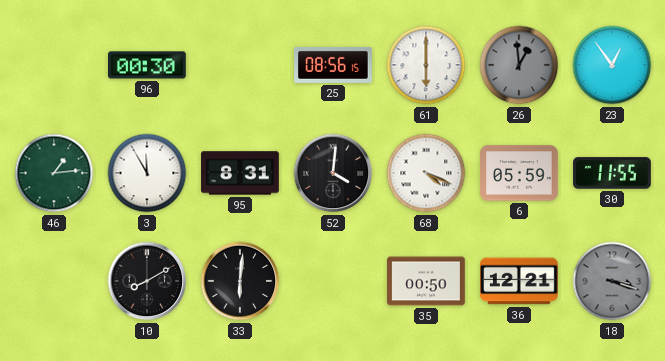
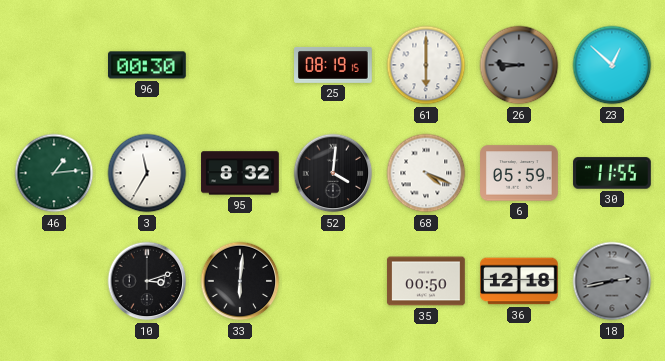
25: 08:56 -> 08:19
26: 12:59 -> 8:46
23: 12:54 -> 12:52
3: 11:55 -> 11:35
95: 8:31 -> 8:32
10: 8:10 -> 3:12
36: 12:21 -> 12:18
18: 3:18 -> 2:43
